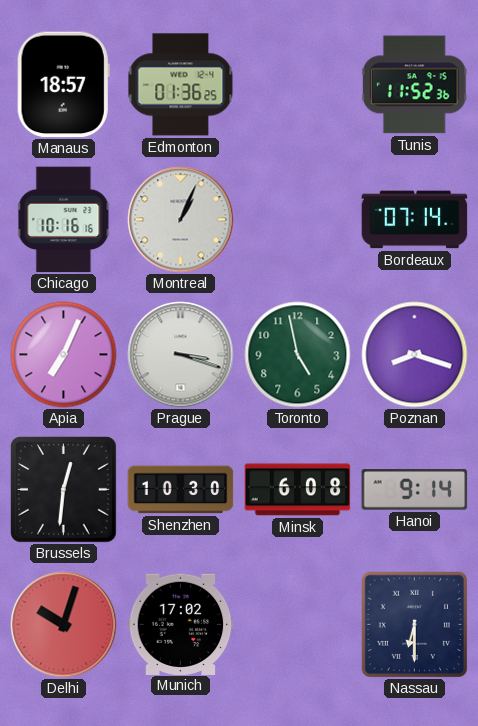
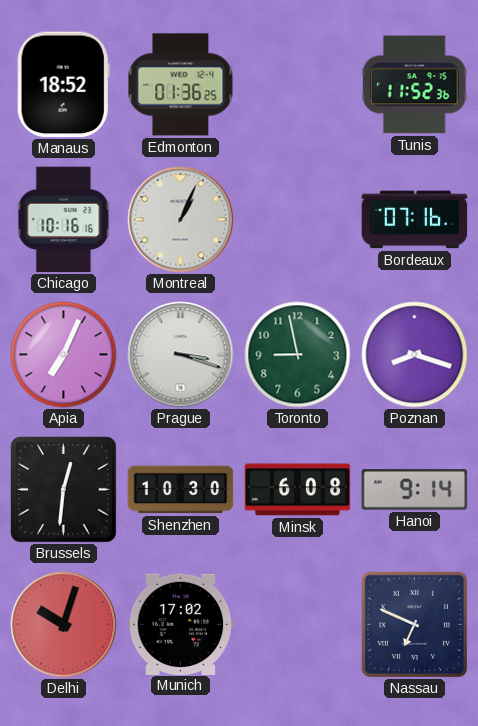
Manaus: 18:57 -> 18:52
Bordeaux: 07:14 -> 07:16
Toronto: 4:58 -> 8:58
Nassau: 6:30 -> 6:49
